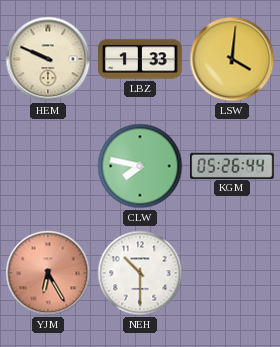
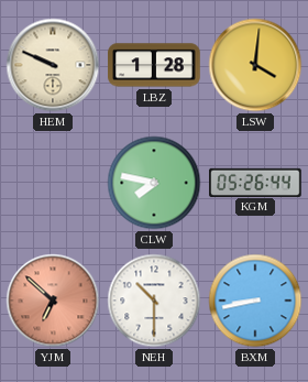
LBZ: 1:33 -> 1:28
YJM: 6:25 -> 6:52
BXM: none -> 8:43
